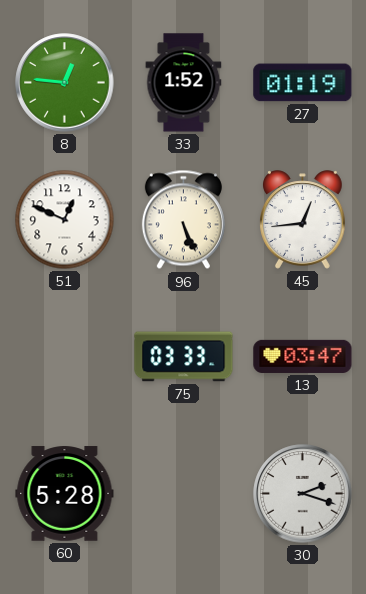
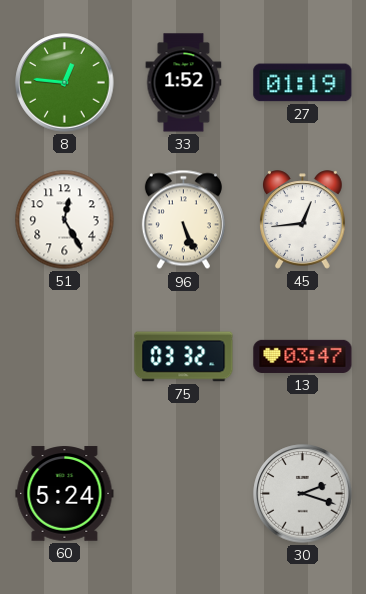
51: 12:49 -> 12:25
75: 03:33 -> 03:32
60: 5:28 -> 5:24
